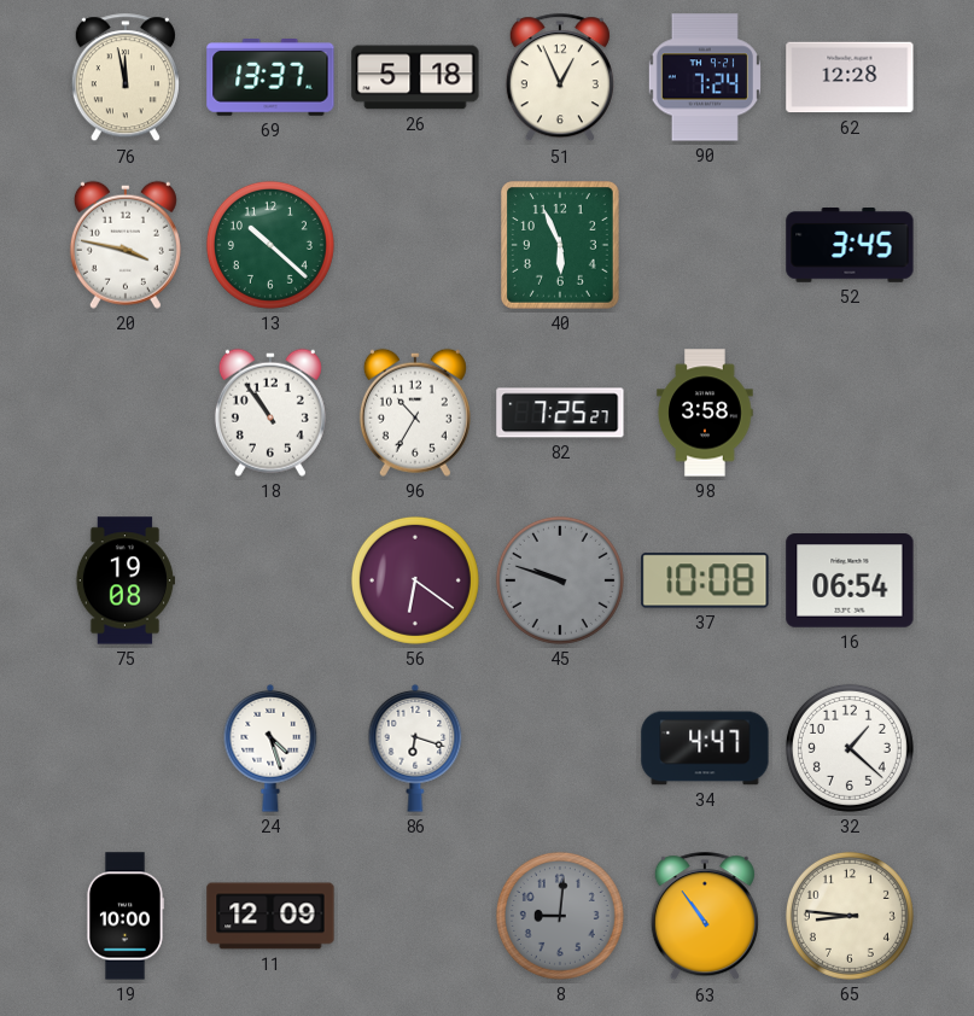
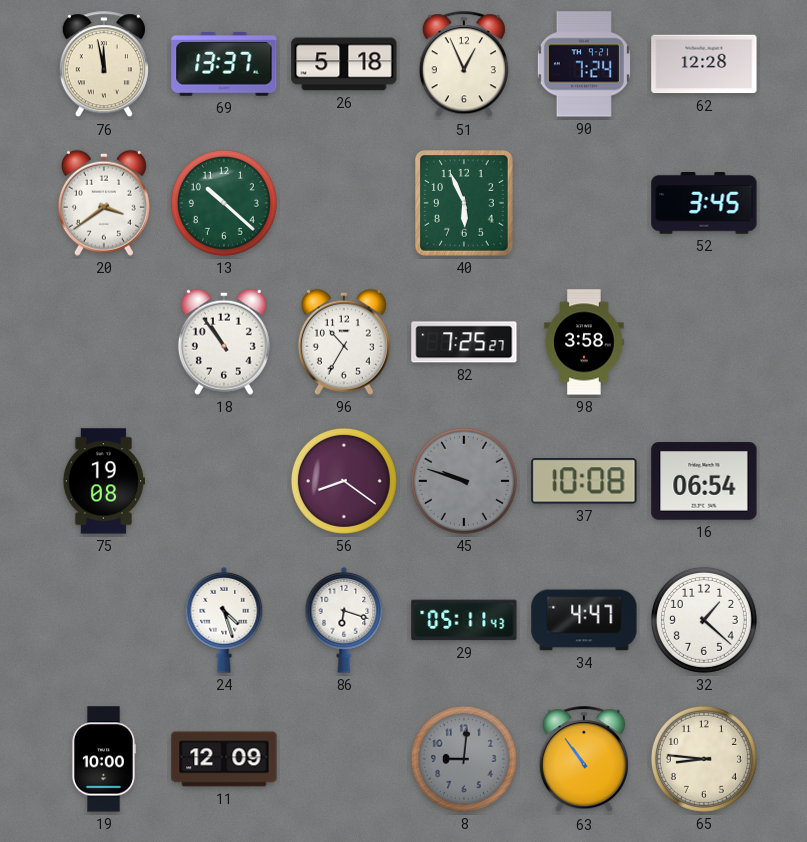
20: 3:47 -> 3:39
56: 6:21 -> 8:21
29: none -> 05:11
